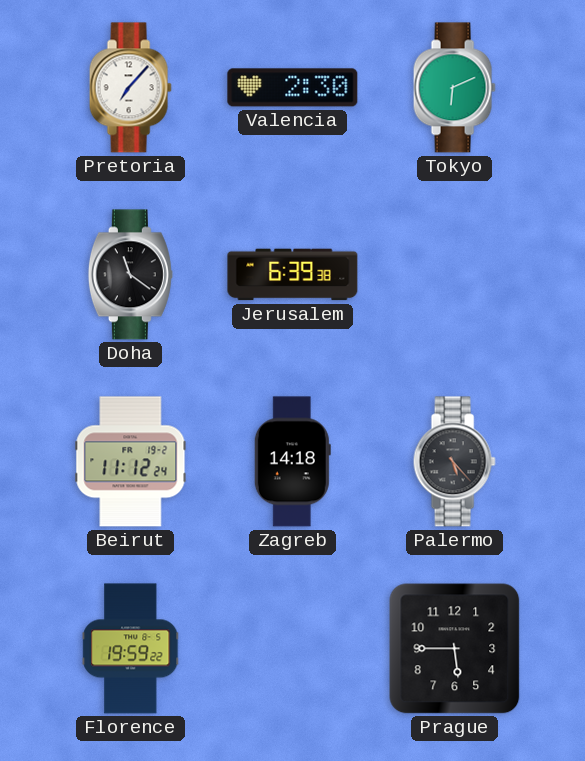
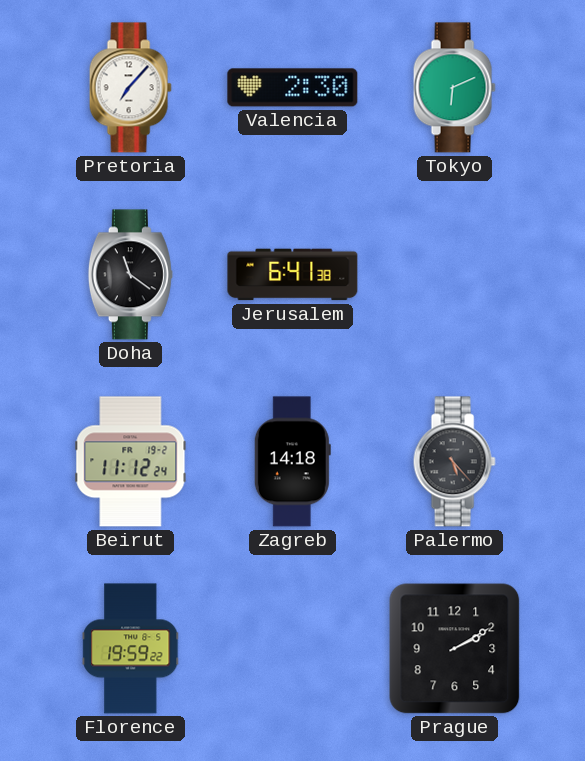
Jerusalem: 6:39 -> 6:41
Prague: 5:45 -> 2:10
